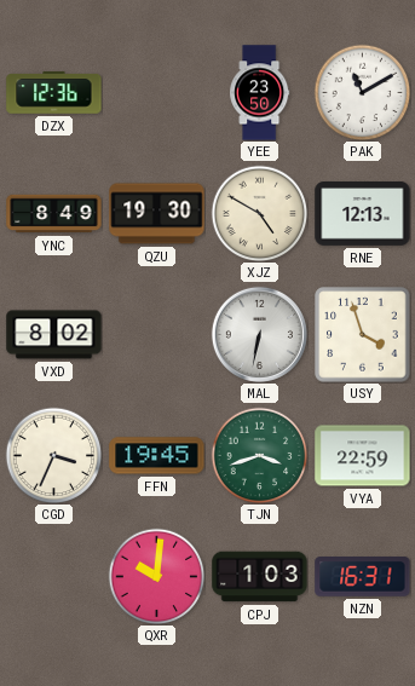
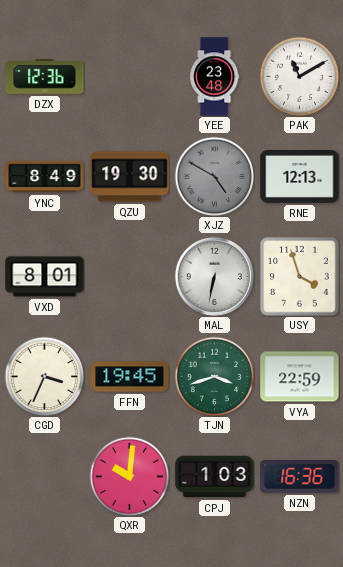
YEE: 23:50 -> 23:48
XJZ dial: cream -> grey
VXD: 8:02 -> 8:01
NZN: 16:31 -> 16:36
